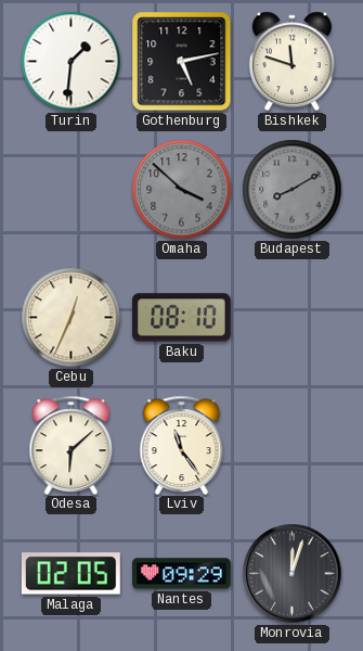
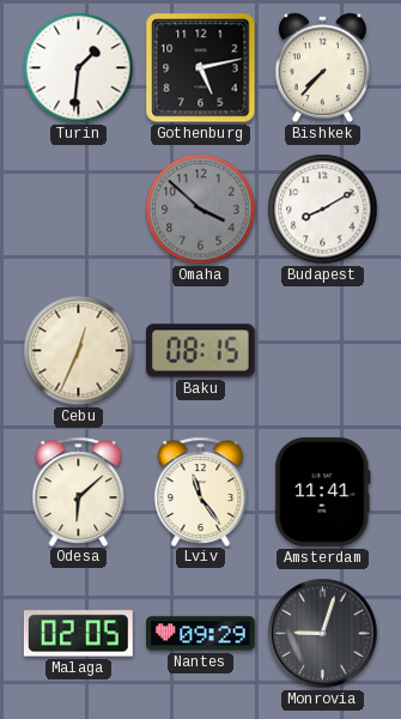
Bishkek: 11:48 -> 7:37
Budapest dial: grey -> white
Baku: 08:10 -> 08:15
Amsterdam: none -> 11:41
Monrovia: 12:03 -> 9:03
